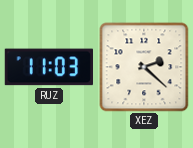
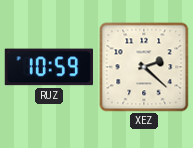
RUZ: 11:03 -> 10:59
